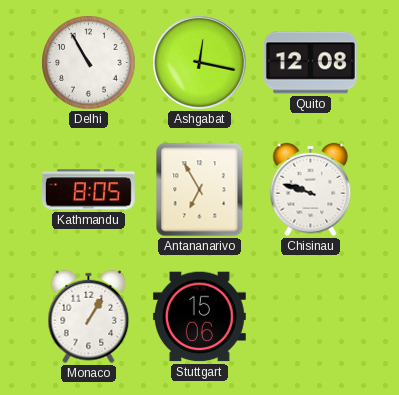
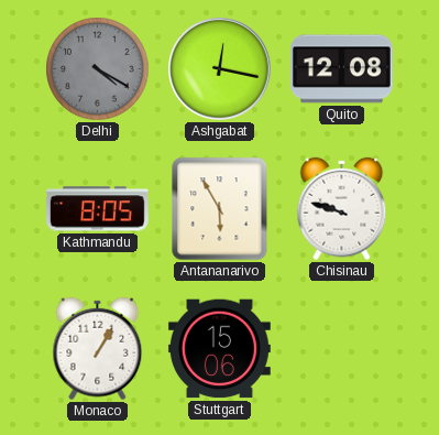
Delhi: 10:55 -> 4:20
Delhi dial: white -> grey
Antananarivo: 6:55 -> 5:55
